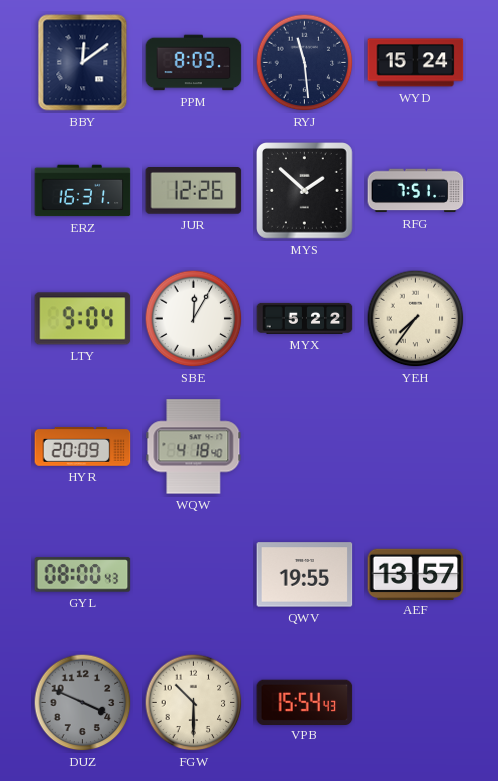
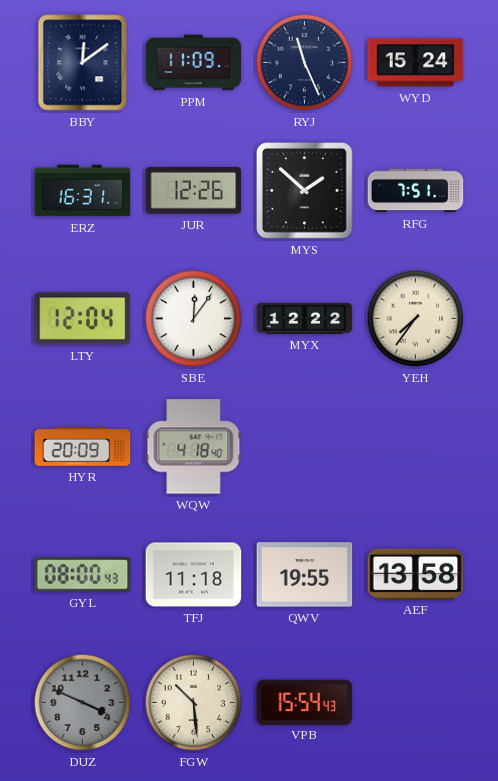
PPM: 8:09 -> 11:09
RYJ: 11:29 -> 11:26
LTY: 9:04 -> 12:04
SBE: 12:05 -> 12:06
MYX: 5:22 -> 12:22
TFJ: none -> 11:18
AEF: 13:57 -> 13:58
FGW: 10:30 -> 10:29
